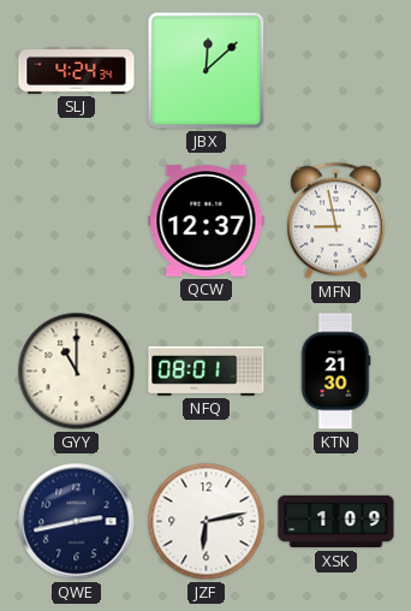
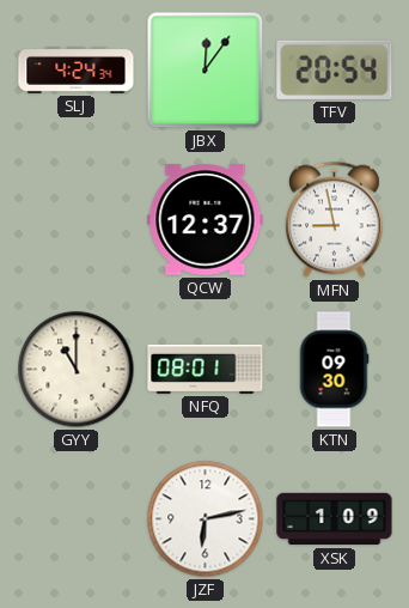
JBX: 12:08 -> 12:06
TFV: none -> 20:54
KTN: 21:30 -> 09:30
QWE: 2:43 -> none
